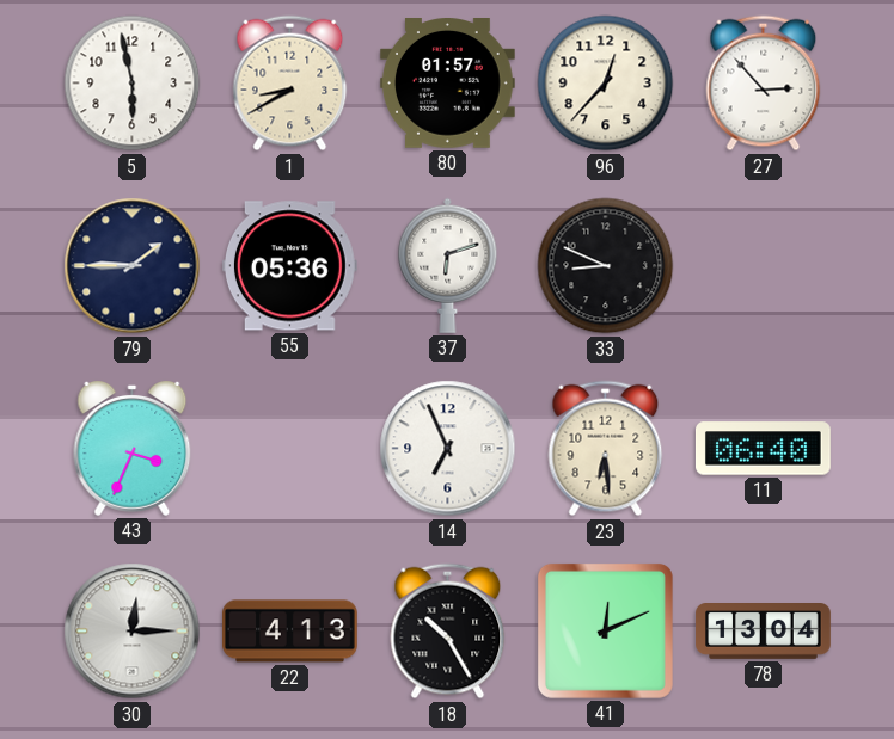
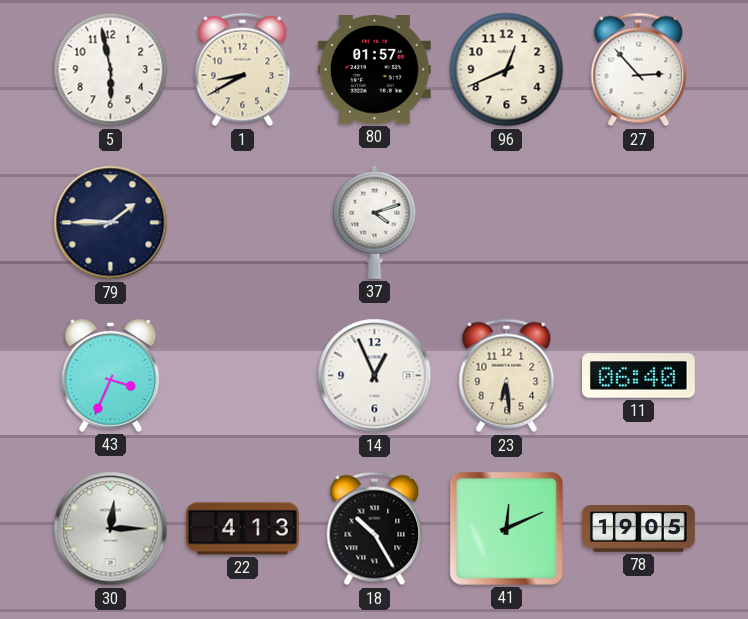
96: 12:37 -> 12:41
55: 05:36 -> none
37: 6:12 -> 4:12
33: 8:49 -> none
14: 6:56 -> 12:56
78: 13:04 -> 19:05
